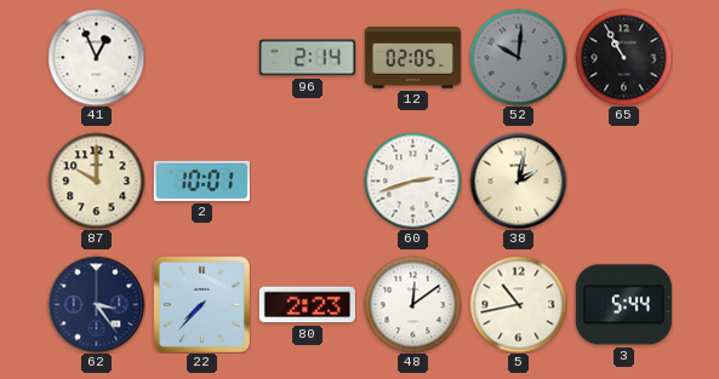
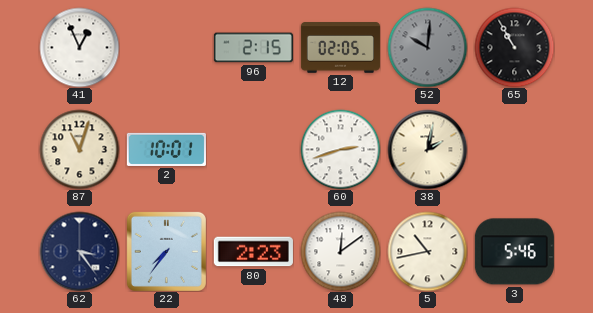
96: 2:14 -> 2:15
87: 10:00 -> 11:03
22: 7:37 -> 7:36
3: 5:44 -> 5:46
